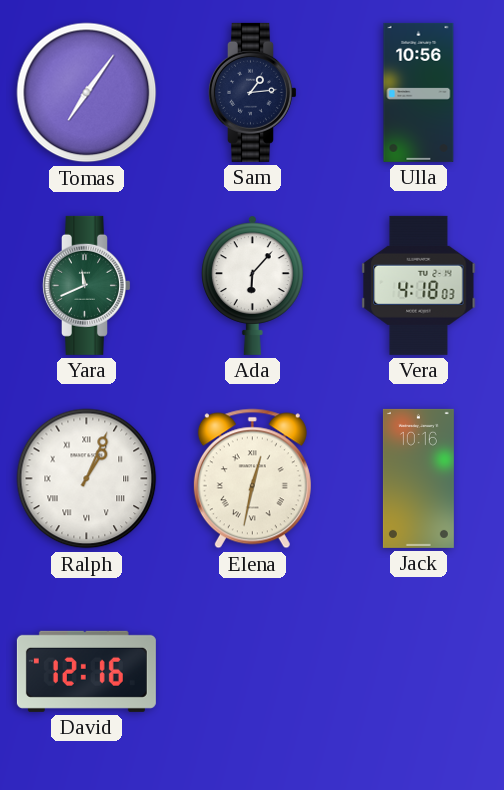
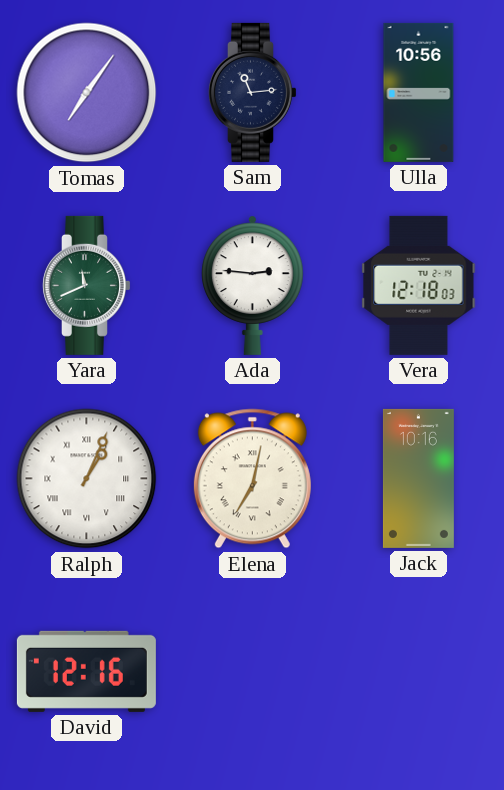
Sam: 1:14 -> 11:14
Ada: 6:07 -> 2:46
Vera: 4:18 -> 12:18
Elena: 12:32 -> 7:02
